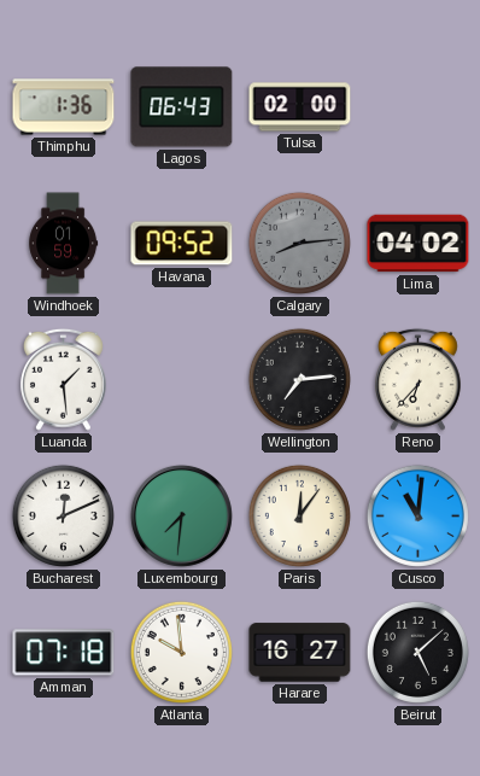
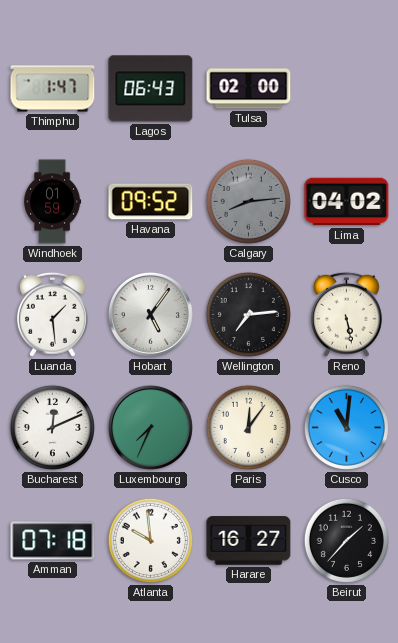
Thimphu: 1:36 -> 1:47
Hobart: none -> 5:06
Reno: 6:37 -> 5:28
Luxembourg: 7:31 -> 7:34
Beirut: 5:08 -> 1:37
